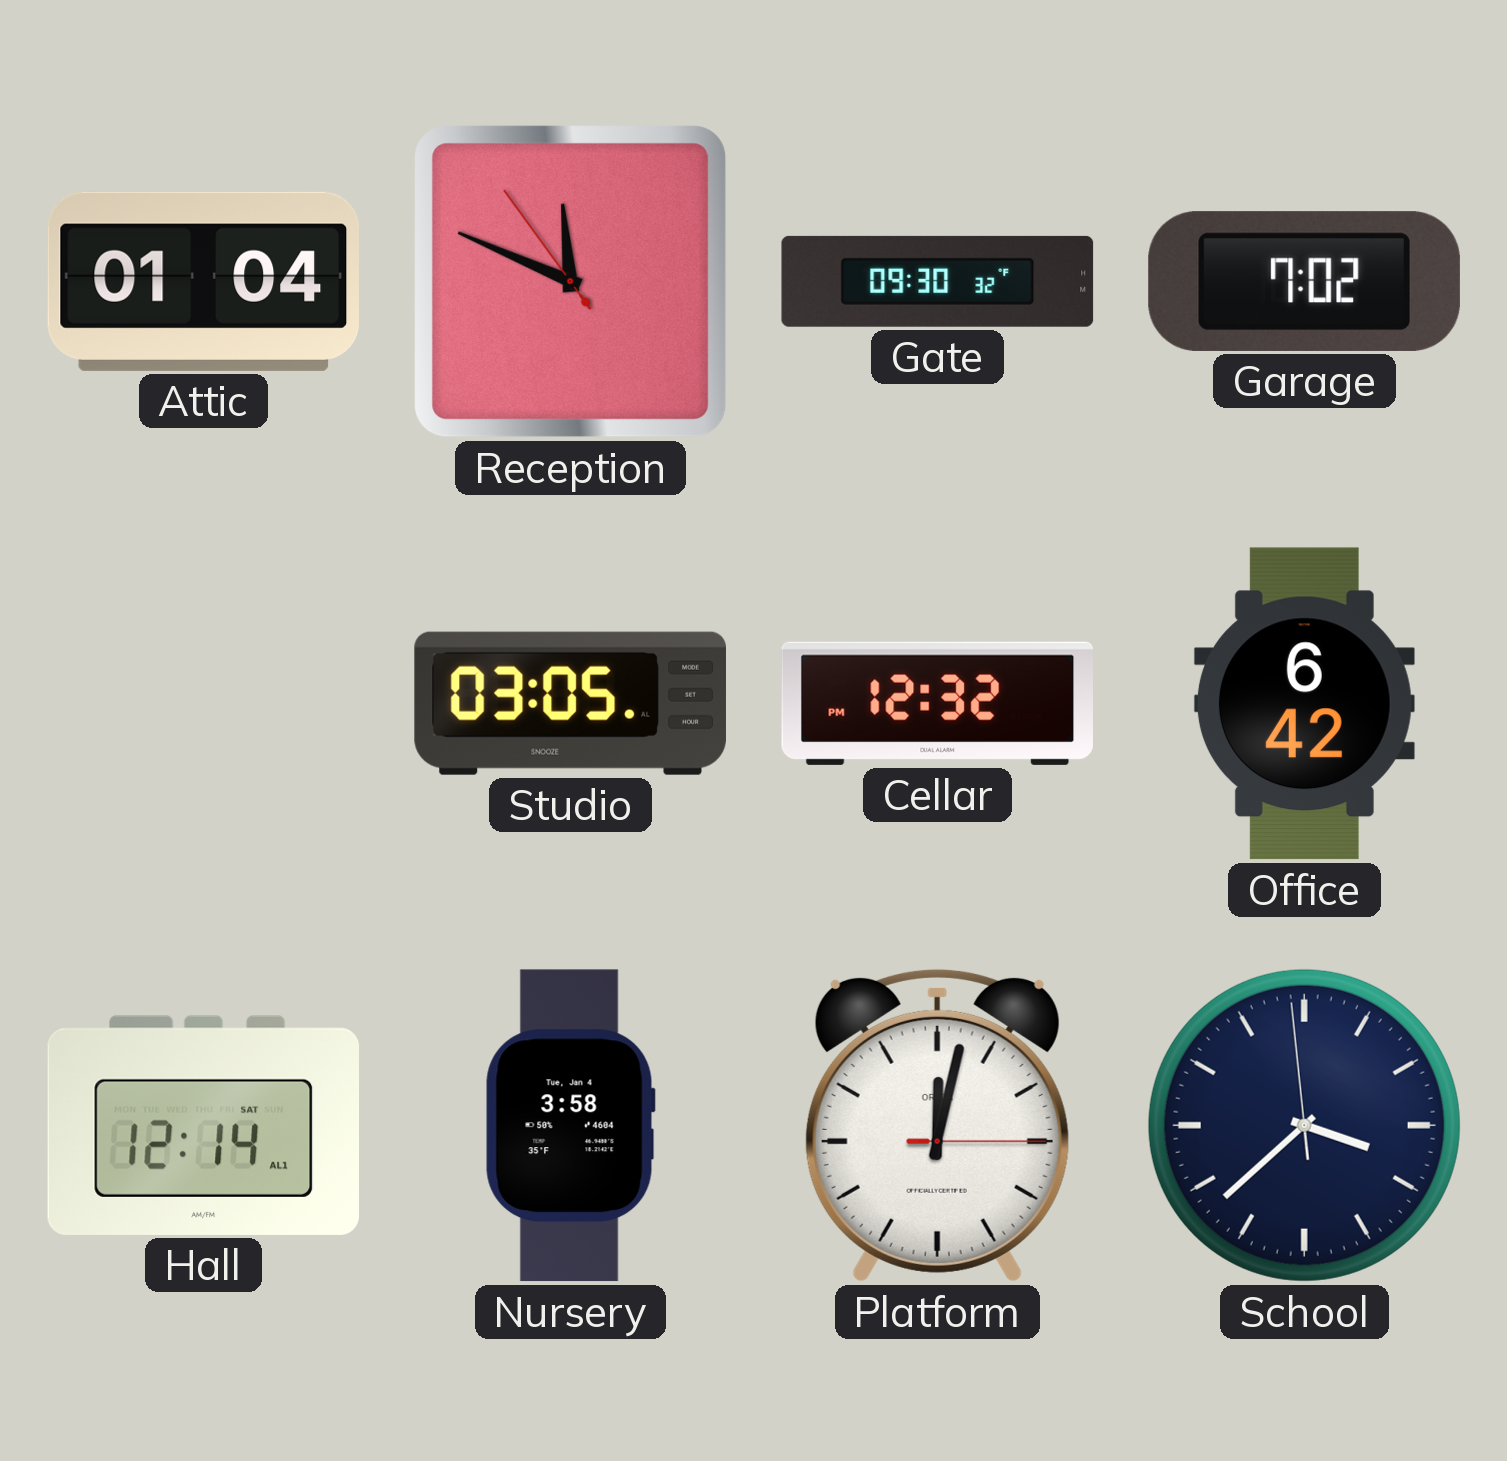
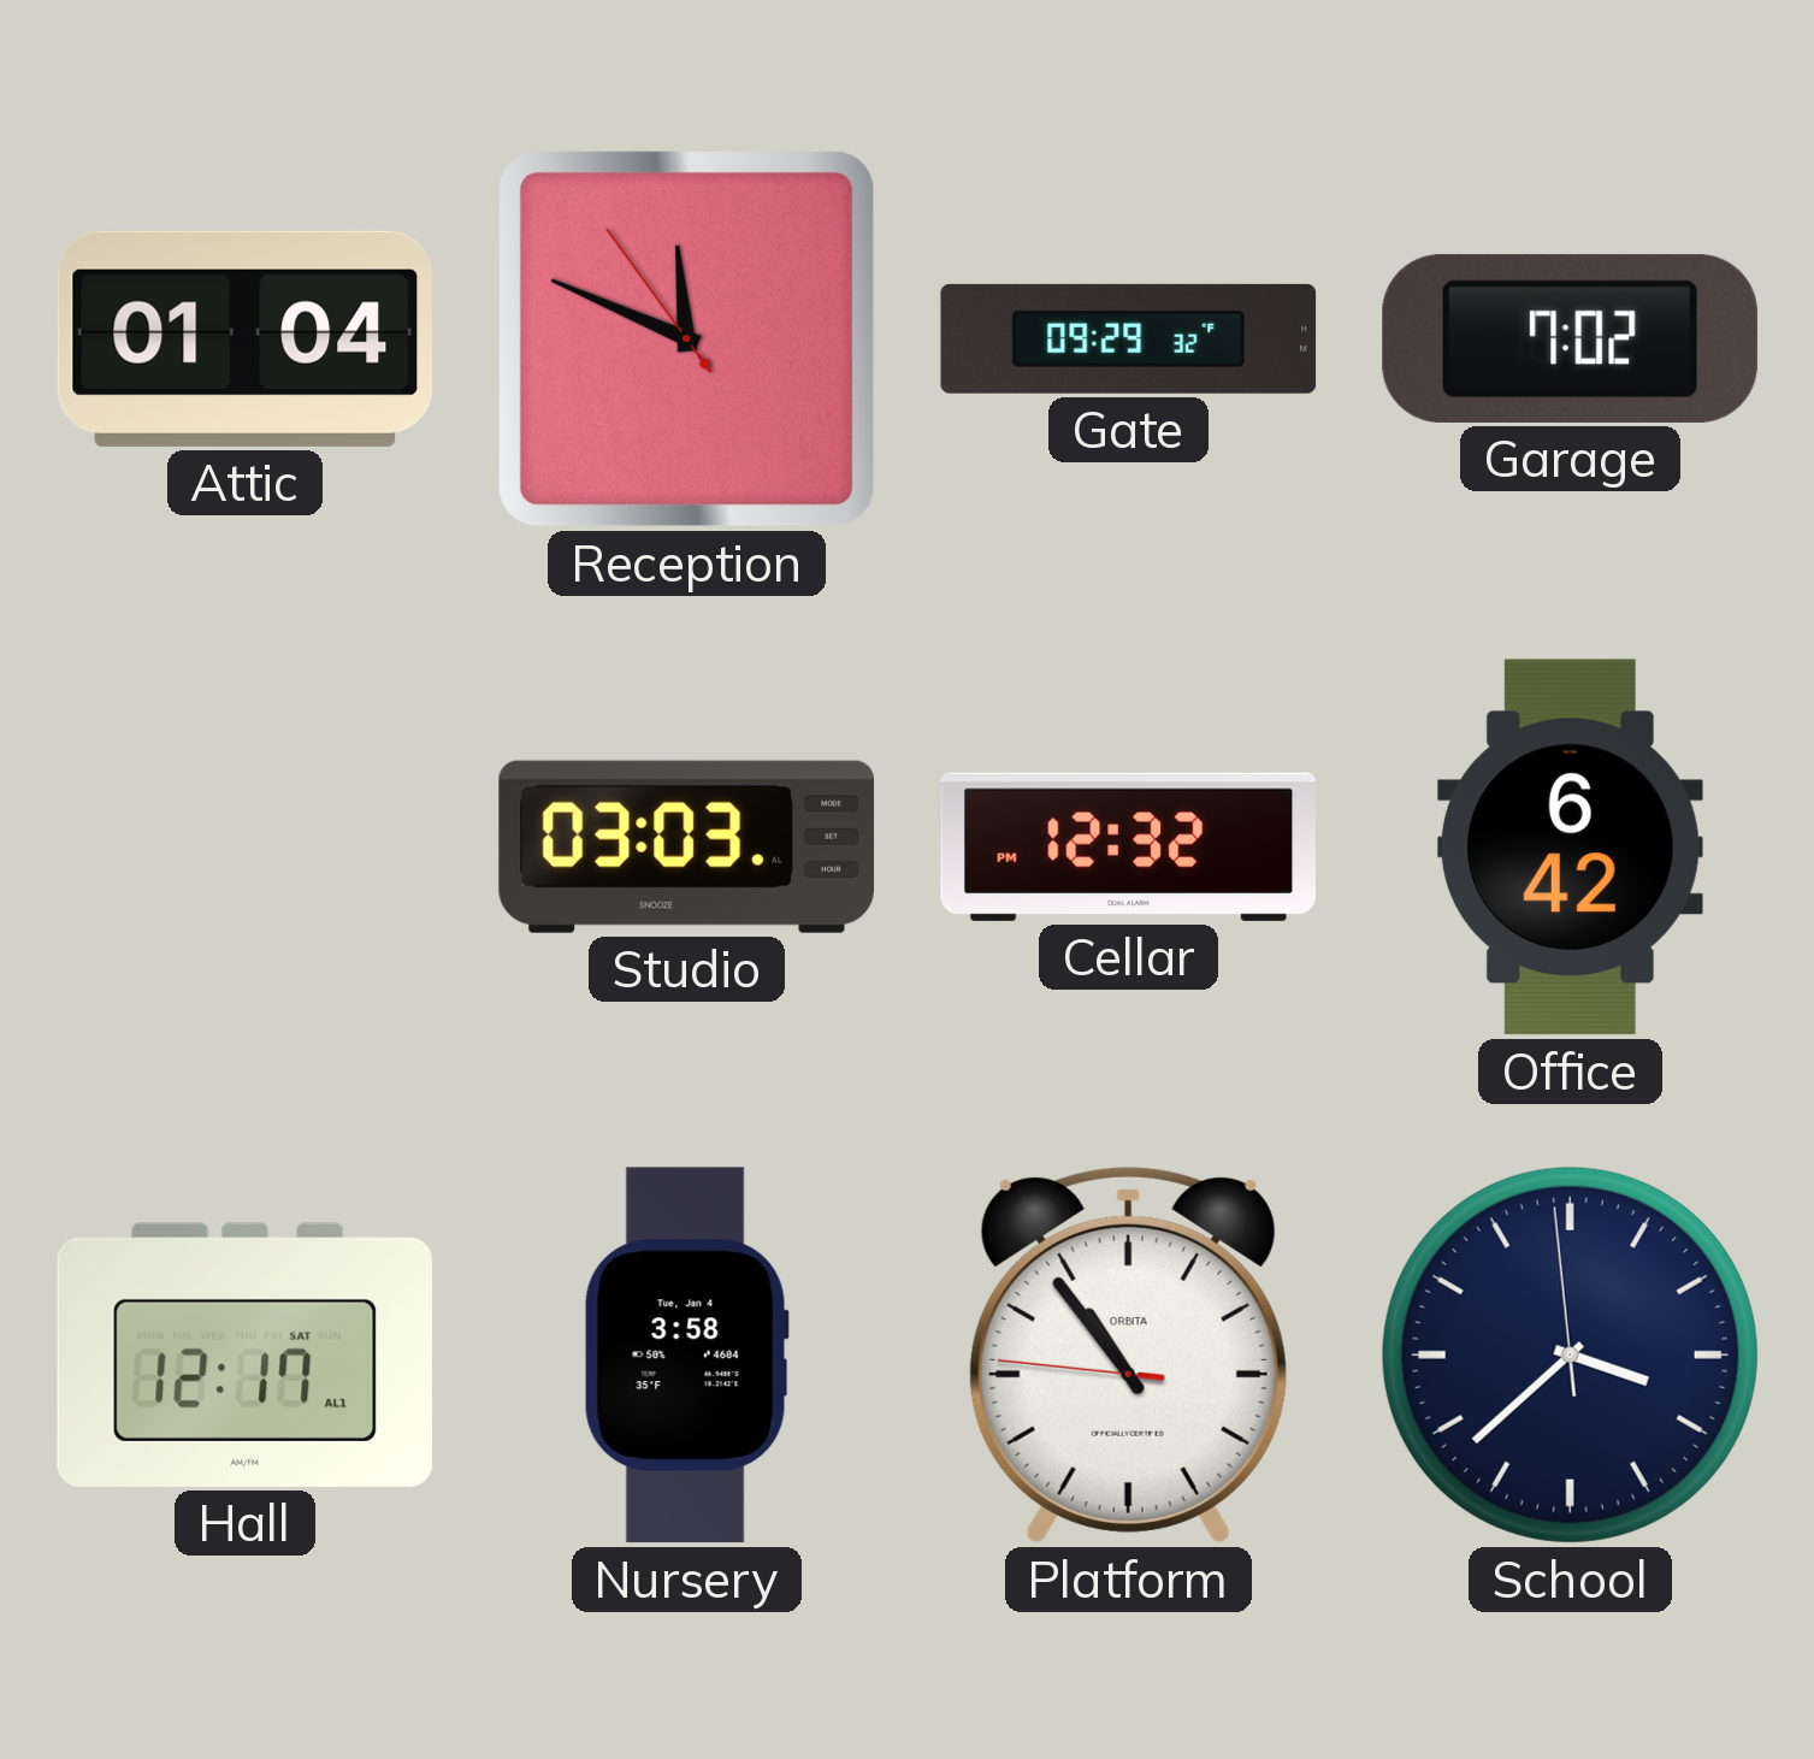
Gate: 09:30 -> 09:29
Studio: 03:05 -> 03:03
Hall: 12:14 -> 12:17
Platform: 12:02 -> 10:53
